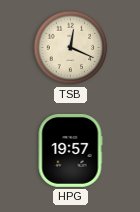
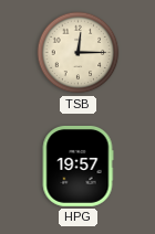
TSB: 12:19 -> 12:15
